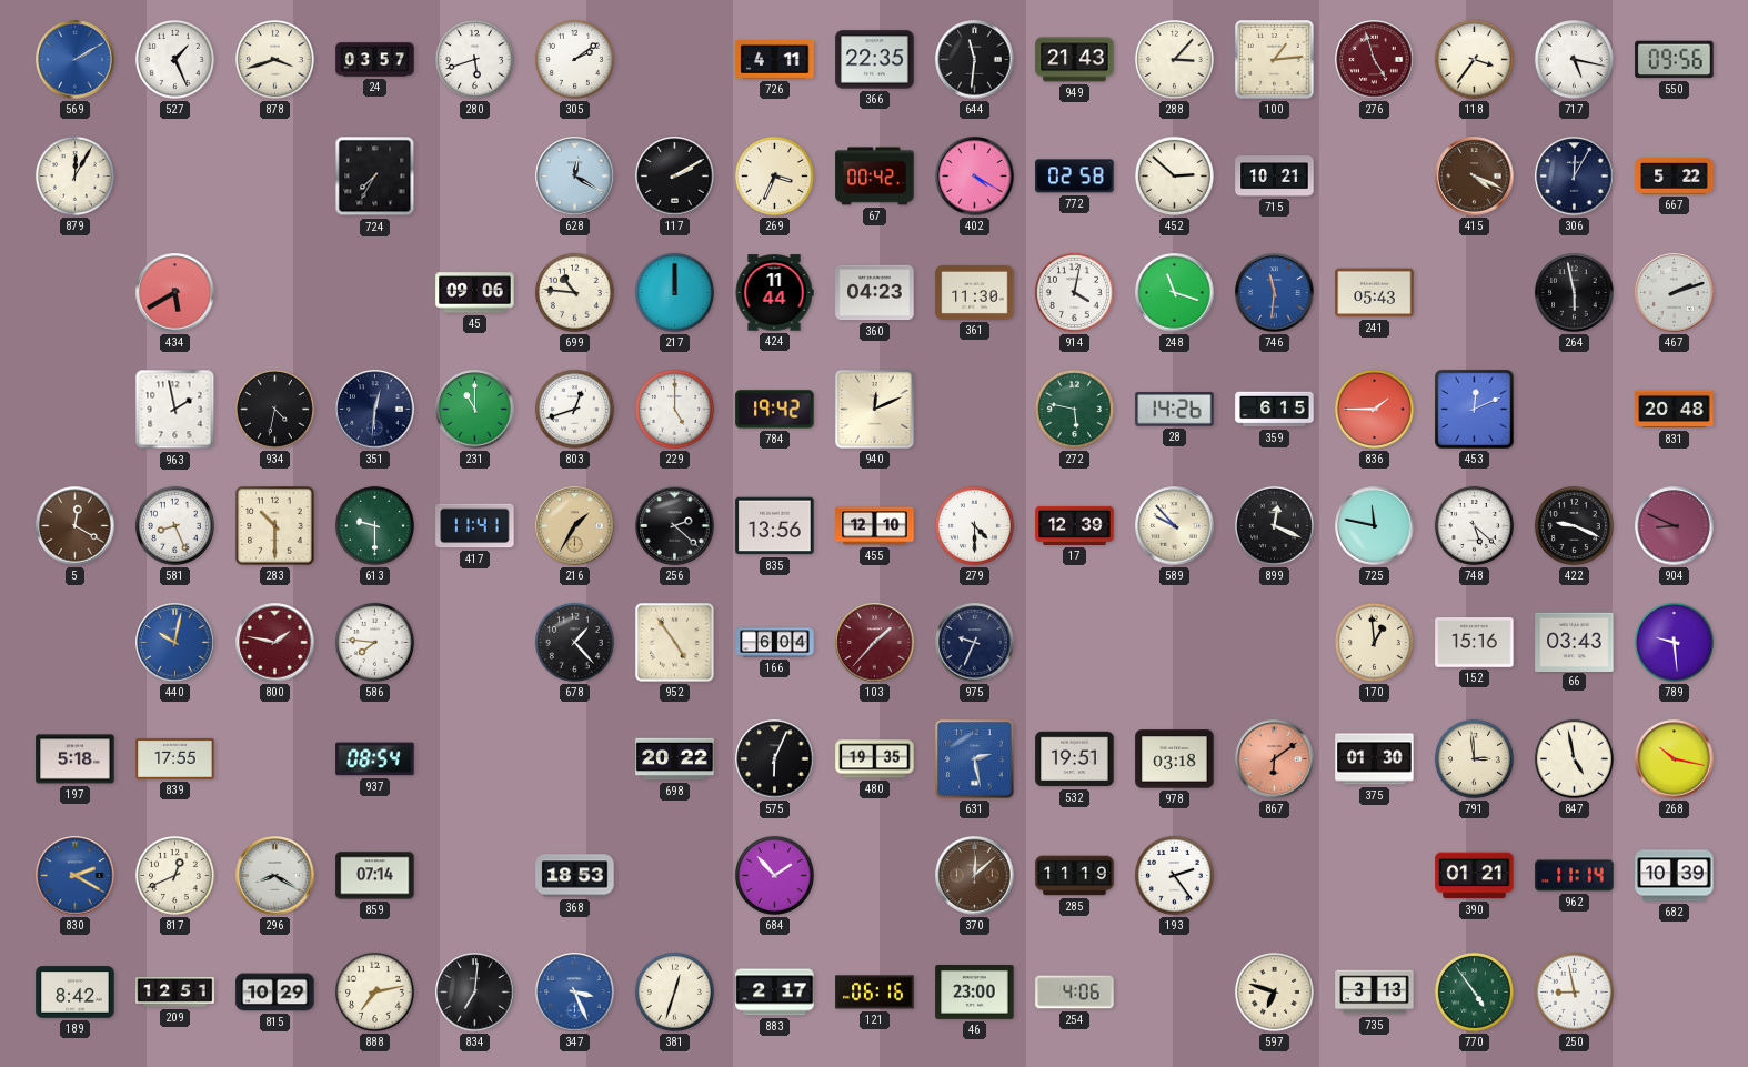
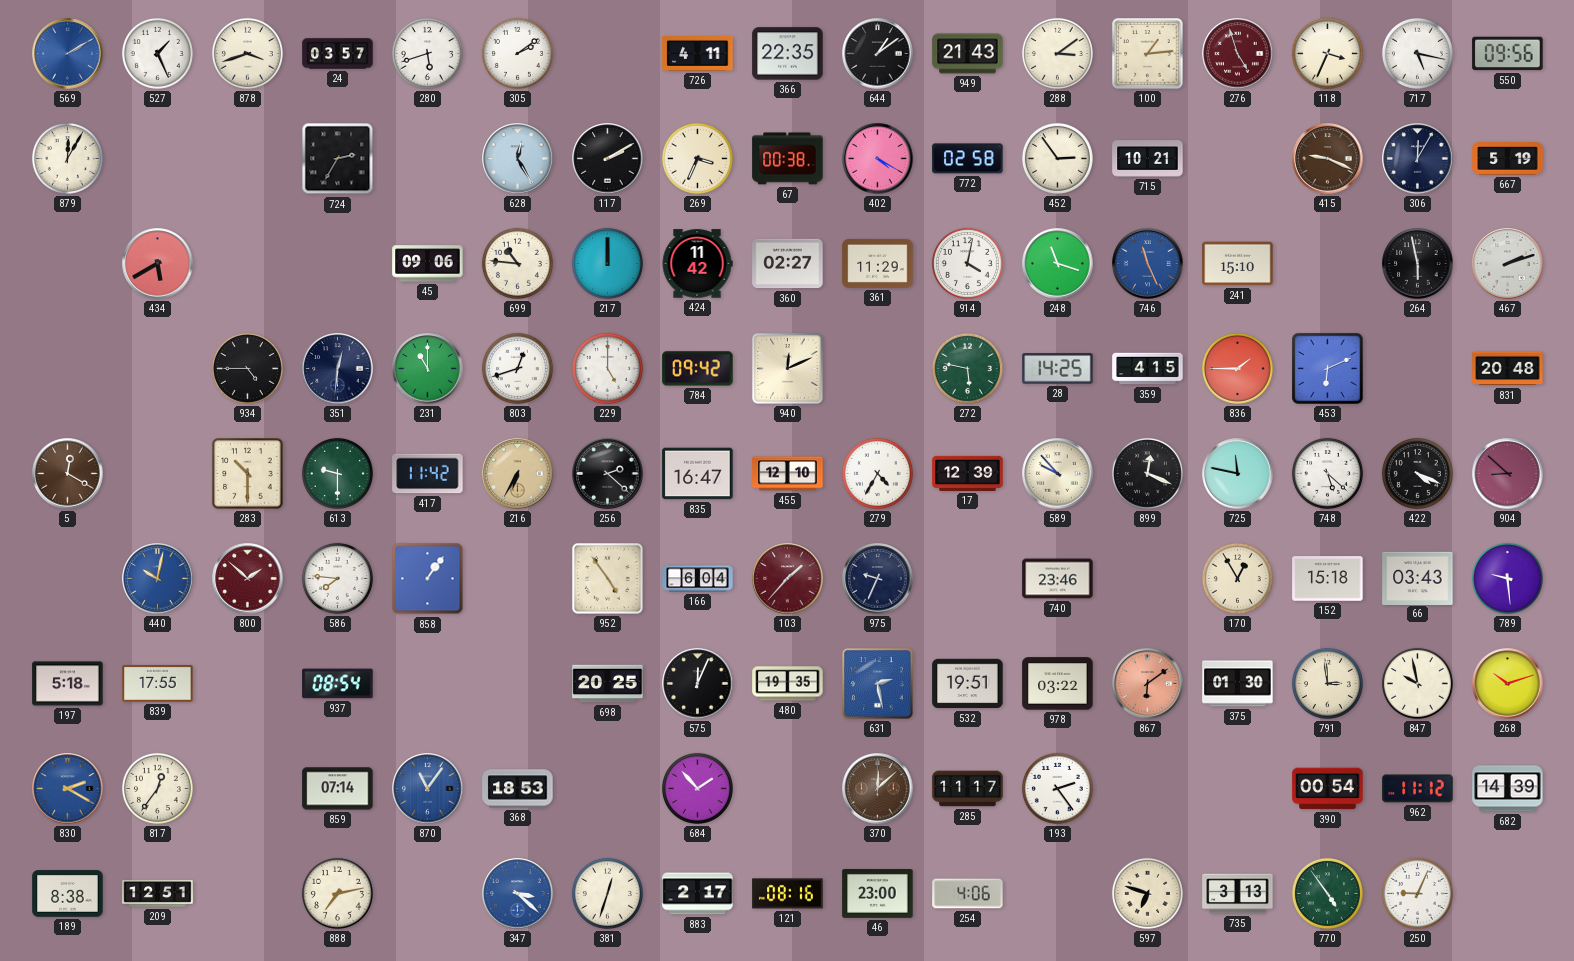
644: 11:31 -> 1:09
288: 3:07 -> 3:09
118: 3:36 -> 3:34
724: 7:35 -> 2:35
628: 12:20 -> 12:25
67: 00:42 -> 00:38
452: 2:52 -> 2:54
415: 4:19 -> 9:19
667: 5:22 -> 5:19
424: 11:44 -> 11:42
360: 04:23 -> 02:27
361: 11:30 -> 11:29
746: 11:31 -> 11:26
241: 05:43 -> 15:10
963: 1:58 -> none
934: 4:32 -> 4:45
784: 19:42 -> 09:42
28: 14:26 -> 14:25
359: 6:15 -> 4:15
453: 12:11 -> 6:11
581: 8:26 -> none
417: 11:41 -> 11:42
216: 1:35 -> 6:35
835: 13:56 -> 16:47
279: 4:30 -> 4:35
422: 9:19 -> 4:19
904: 8:49 -> 8:52
800: 1:47 -> 1:52
858: none -> 1:06
678: 1:23 -> none
740: none -> 23:46
170: 12:59 -> 12:55
152: 15:16 -> 15:18
698: 20:22 -> 20:25
575: 6:04 -> 12:04
978: 03:18 -> 03:22
847: 4:58 -> 9:58
268: 10:17 -> 10:12
817: 12:41 -> 12:36
296: 8:20 -> none
870: none -> 11:06
285: 11:19 -> 11:17
390: 01:21 -> 00:54
962: 11:14 -> 11:12
682: 10:39 -> 14:39
189: 8:42 -> 8:38
815: 10:29 -> none
834: 7:01 -> none
347: 3:26 -> 3:22
121: 06:16 -> 08:16
250: 8:58 -> 9:04
